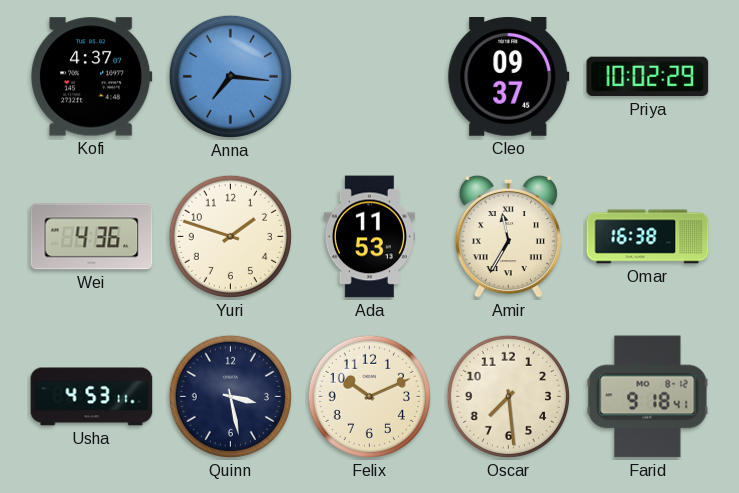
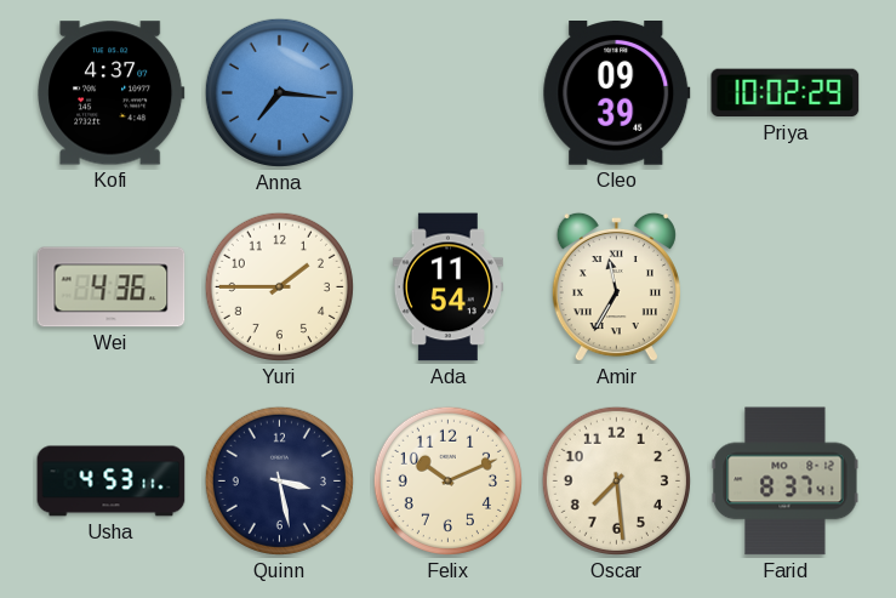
Cleo: 09:37 -> 09:39
Yuri: 1:48 -> 1:45
Ada: 11:53 -> 11:54
Omar: 16:38 -> none
Farid: 9:18 -> 8:37
